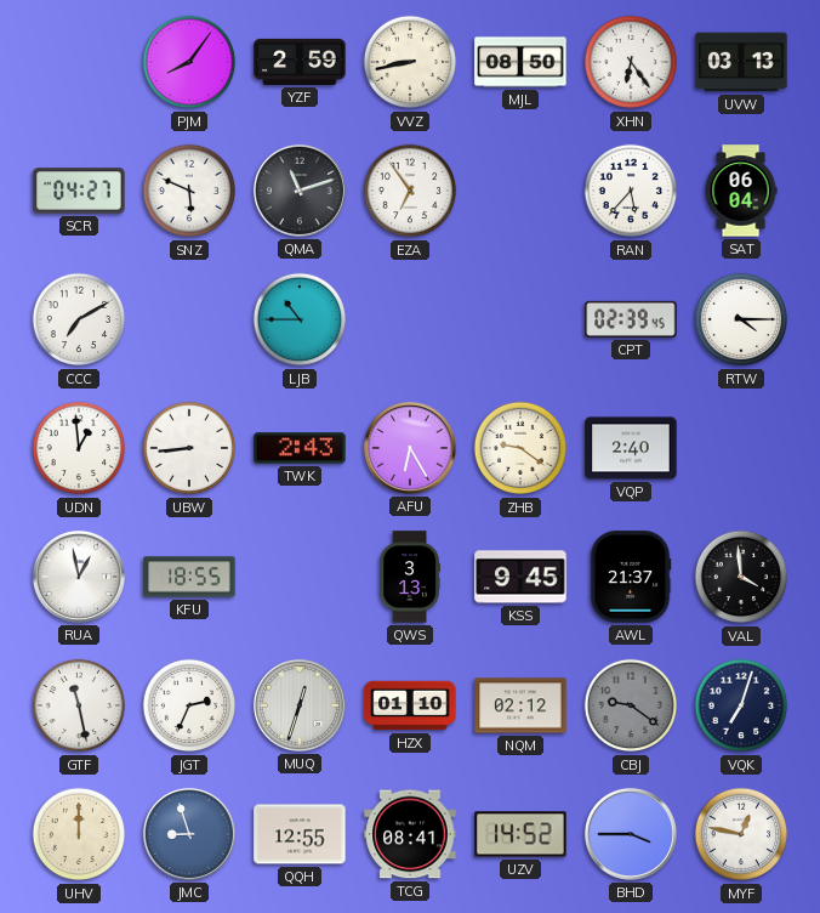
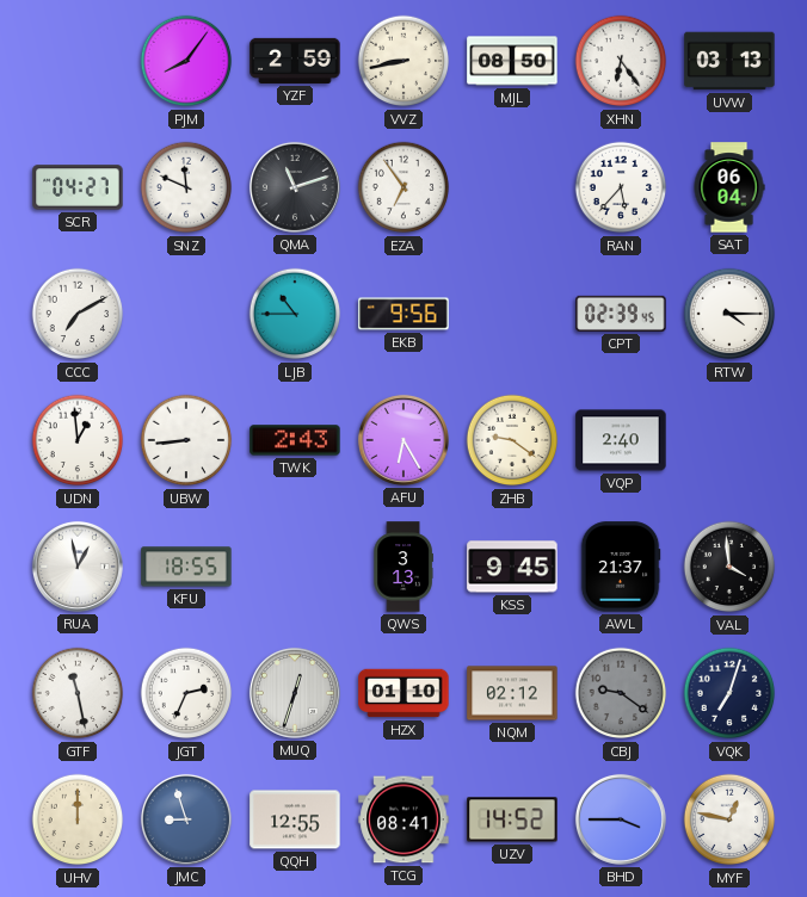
SNZ: 5:49 -> 11:49
EKB: none -> 9:56
